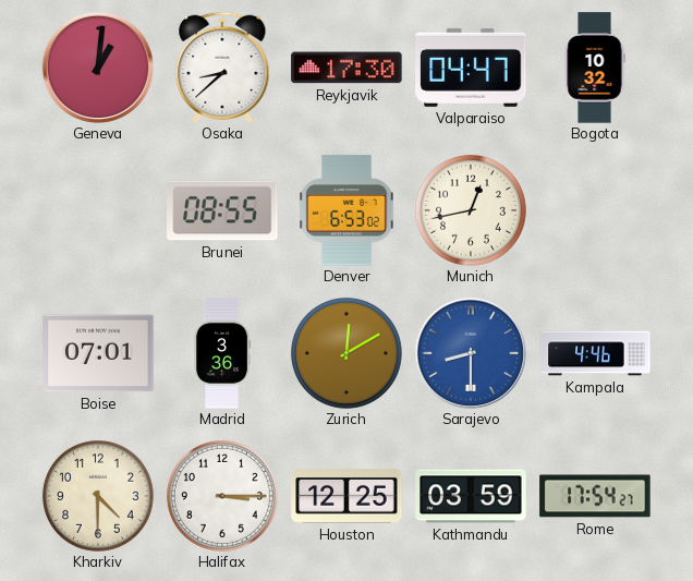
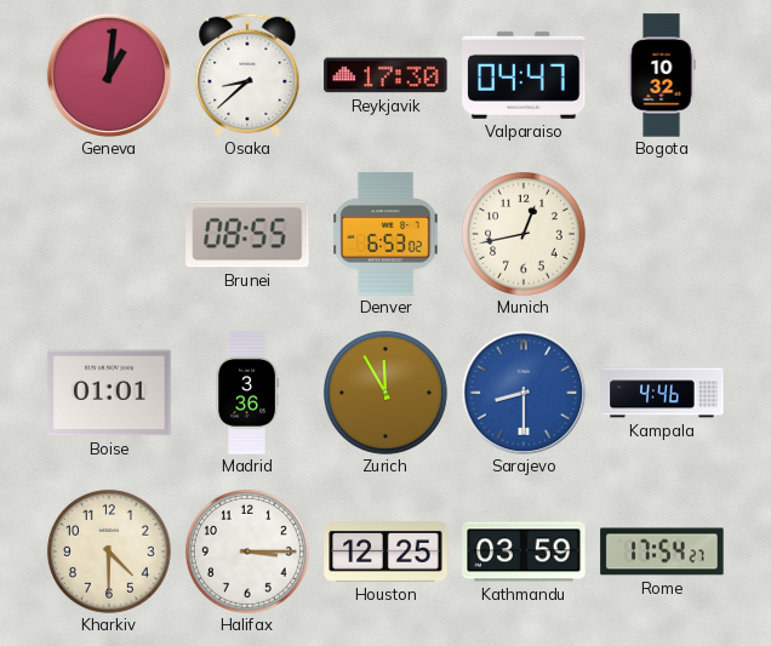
Boise: 07:01 -> 01:01
Zurich: 12:10 -> 11:55
